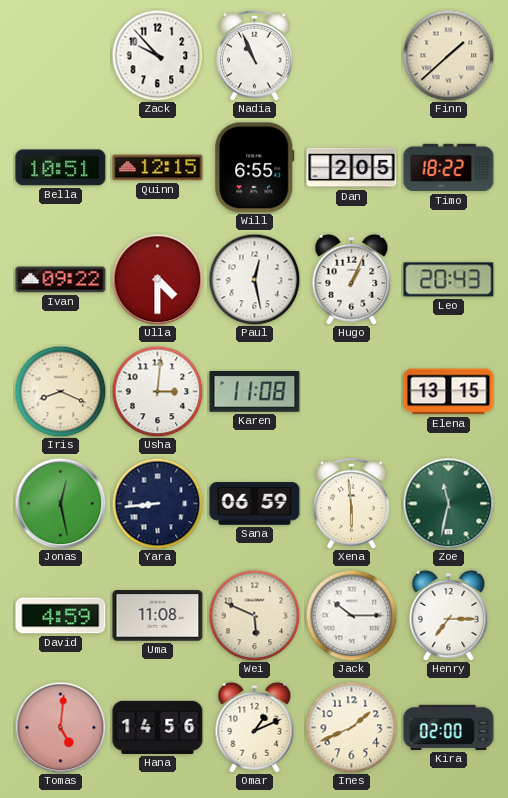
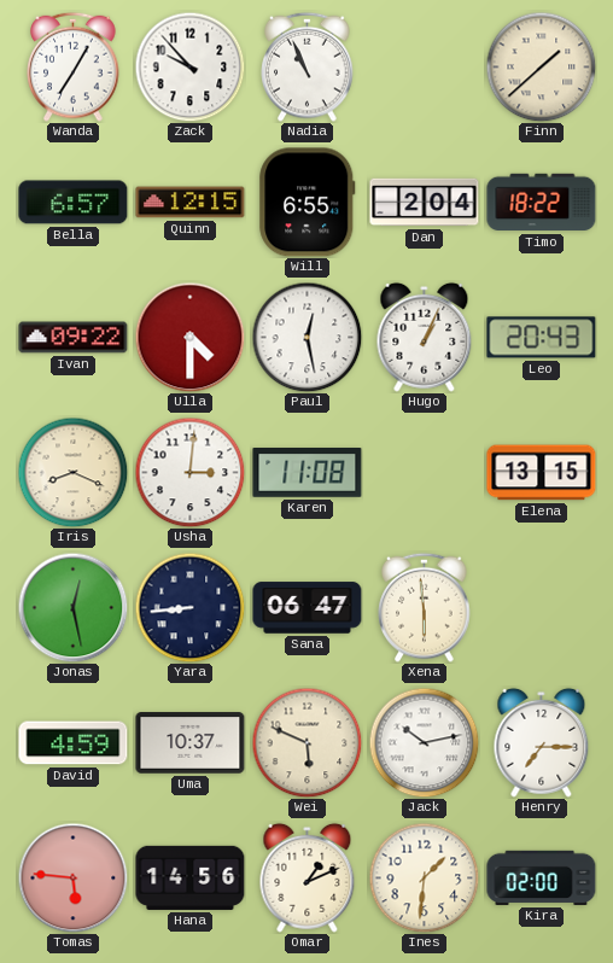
Wanda: none -> 7:05
Bella: 10:51 -> 6:57
Dan: 2:05 -> 2:04
Sana: 06:59 -> 06:47
Zoe: 11:32 -> none
Uma: 11:08 -> 10:37
Jack: 10:15 -> 10:13
Tomas: 5:01 -> 5:46
Ines: 1:41 -> 1:31
